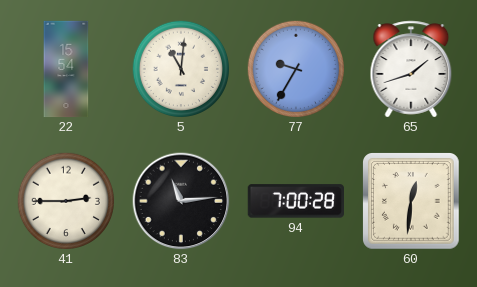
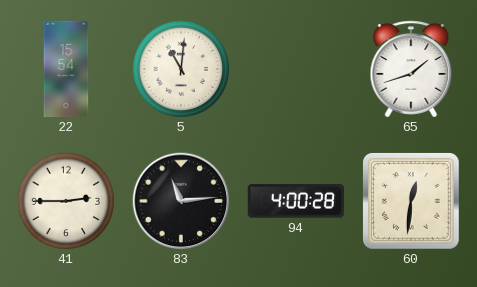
77: 9:35 -> none
94: 7:00 -> 4:00
